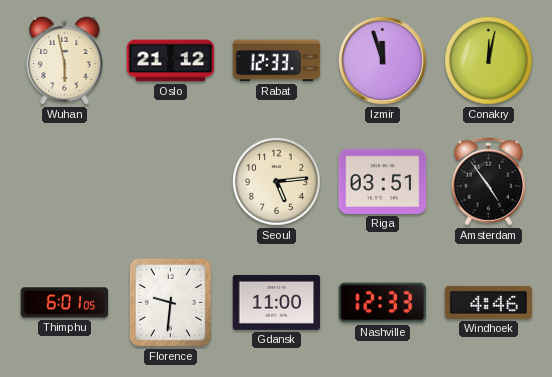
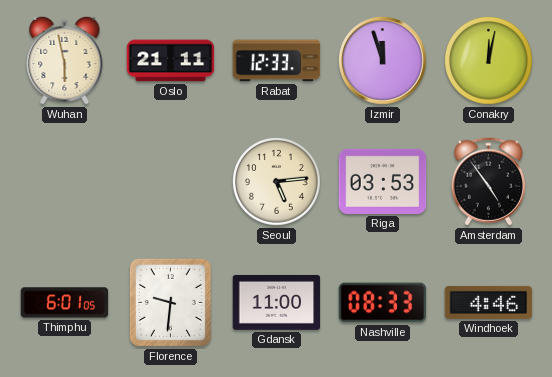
Oslo: 21:12 -> 21:11
Riga: 03:51 -> 03:53
Nashville: 12:33 -> 08:33
